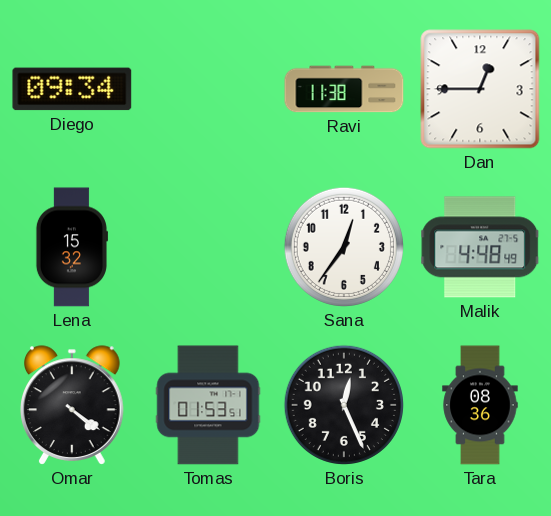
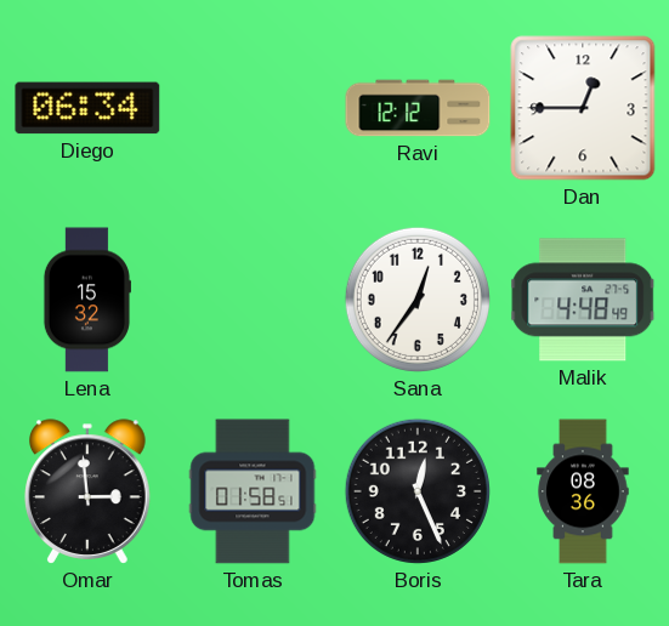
Diego: 09:34 -> 06:34
Ravi: 11:38 -> 12:12
Omar: 4:21 -> 2:59
Tomas: 01:53 -> 01:58
